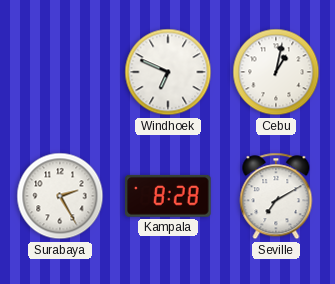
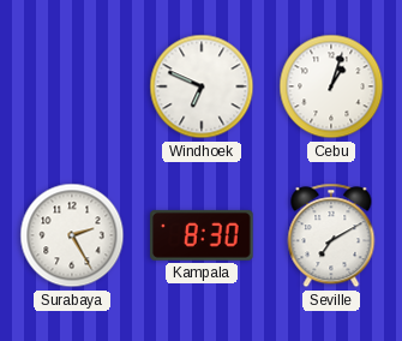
Cebu: 1:02 -> 1:03
Kampala: 8:28 -> 8:30
